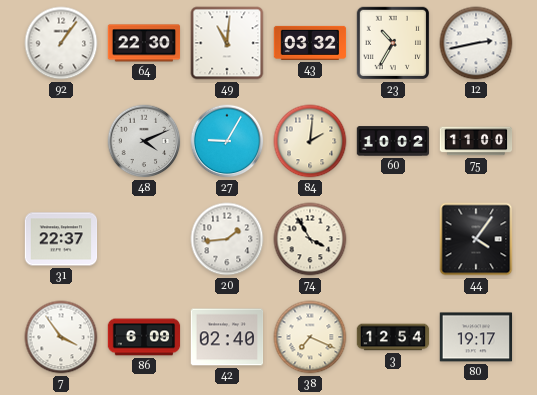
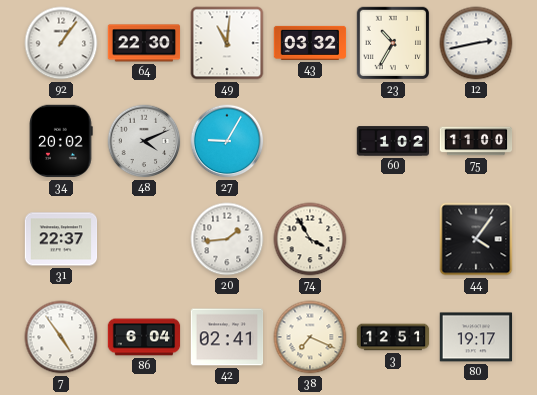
34: none -> 20:02
84: 2:01 -> none
60: 10:02 -> 1:02
7: 3:54 -> 4:54
86: 6:09 -> 6:04
42: 02:40 -> 02:41
3: 12:54 -> 12:51
